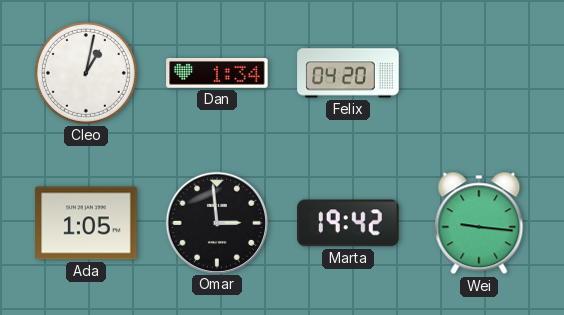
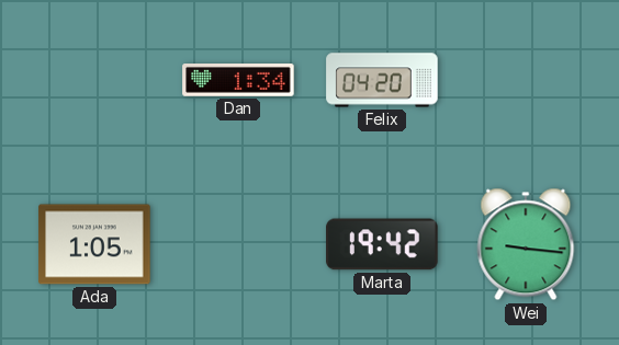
Cleo: 1:02 -> none
Omar: 2:59 -> none
